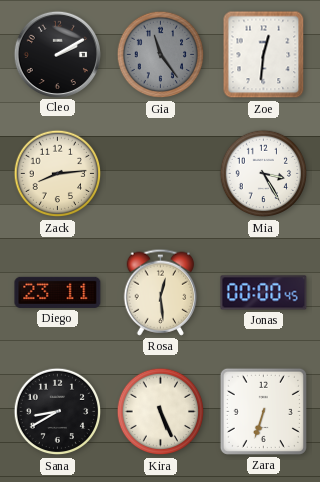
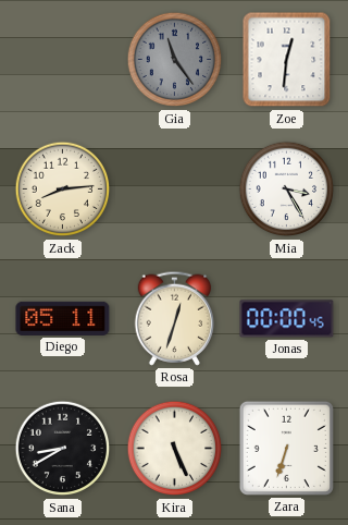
Cleo: 2:10 -> none
Diego: 23:11 -> 05:11
Rosa: 12:29 -> 12:33
